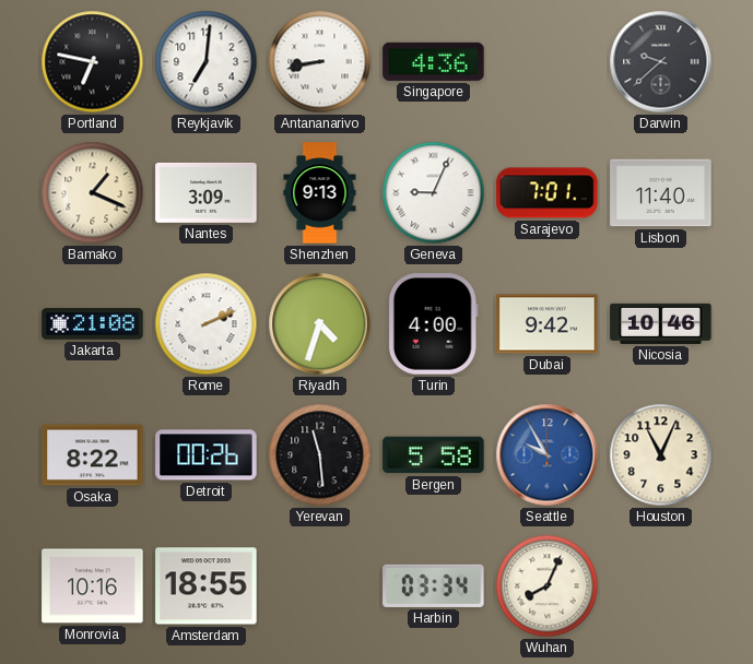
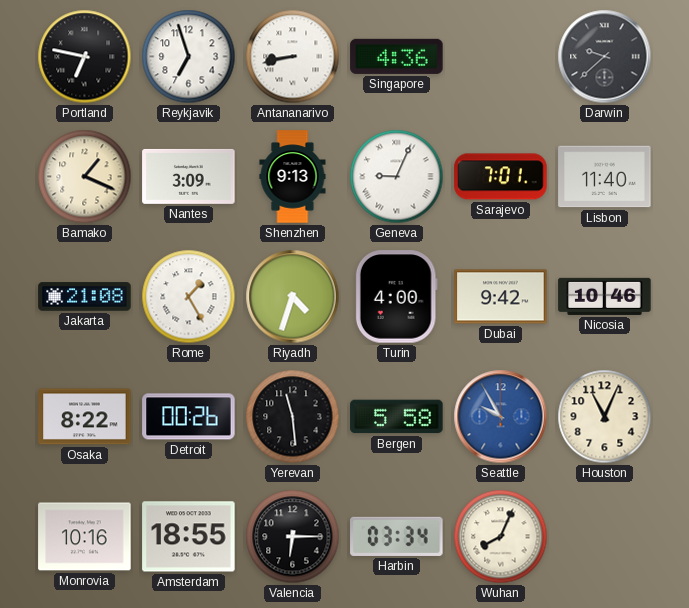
Reykjavik: 7:01 -> 6:57
Rome: 2:11 -> 1:25
Valencia: none -> 6:15
